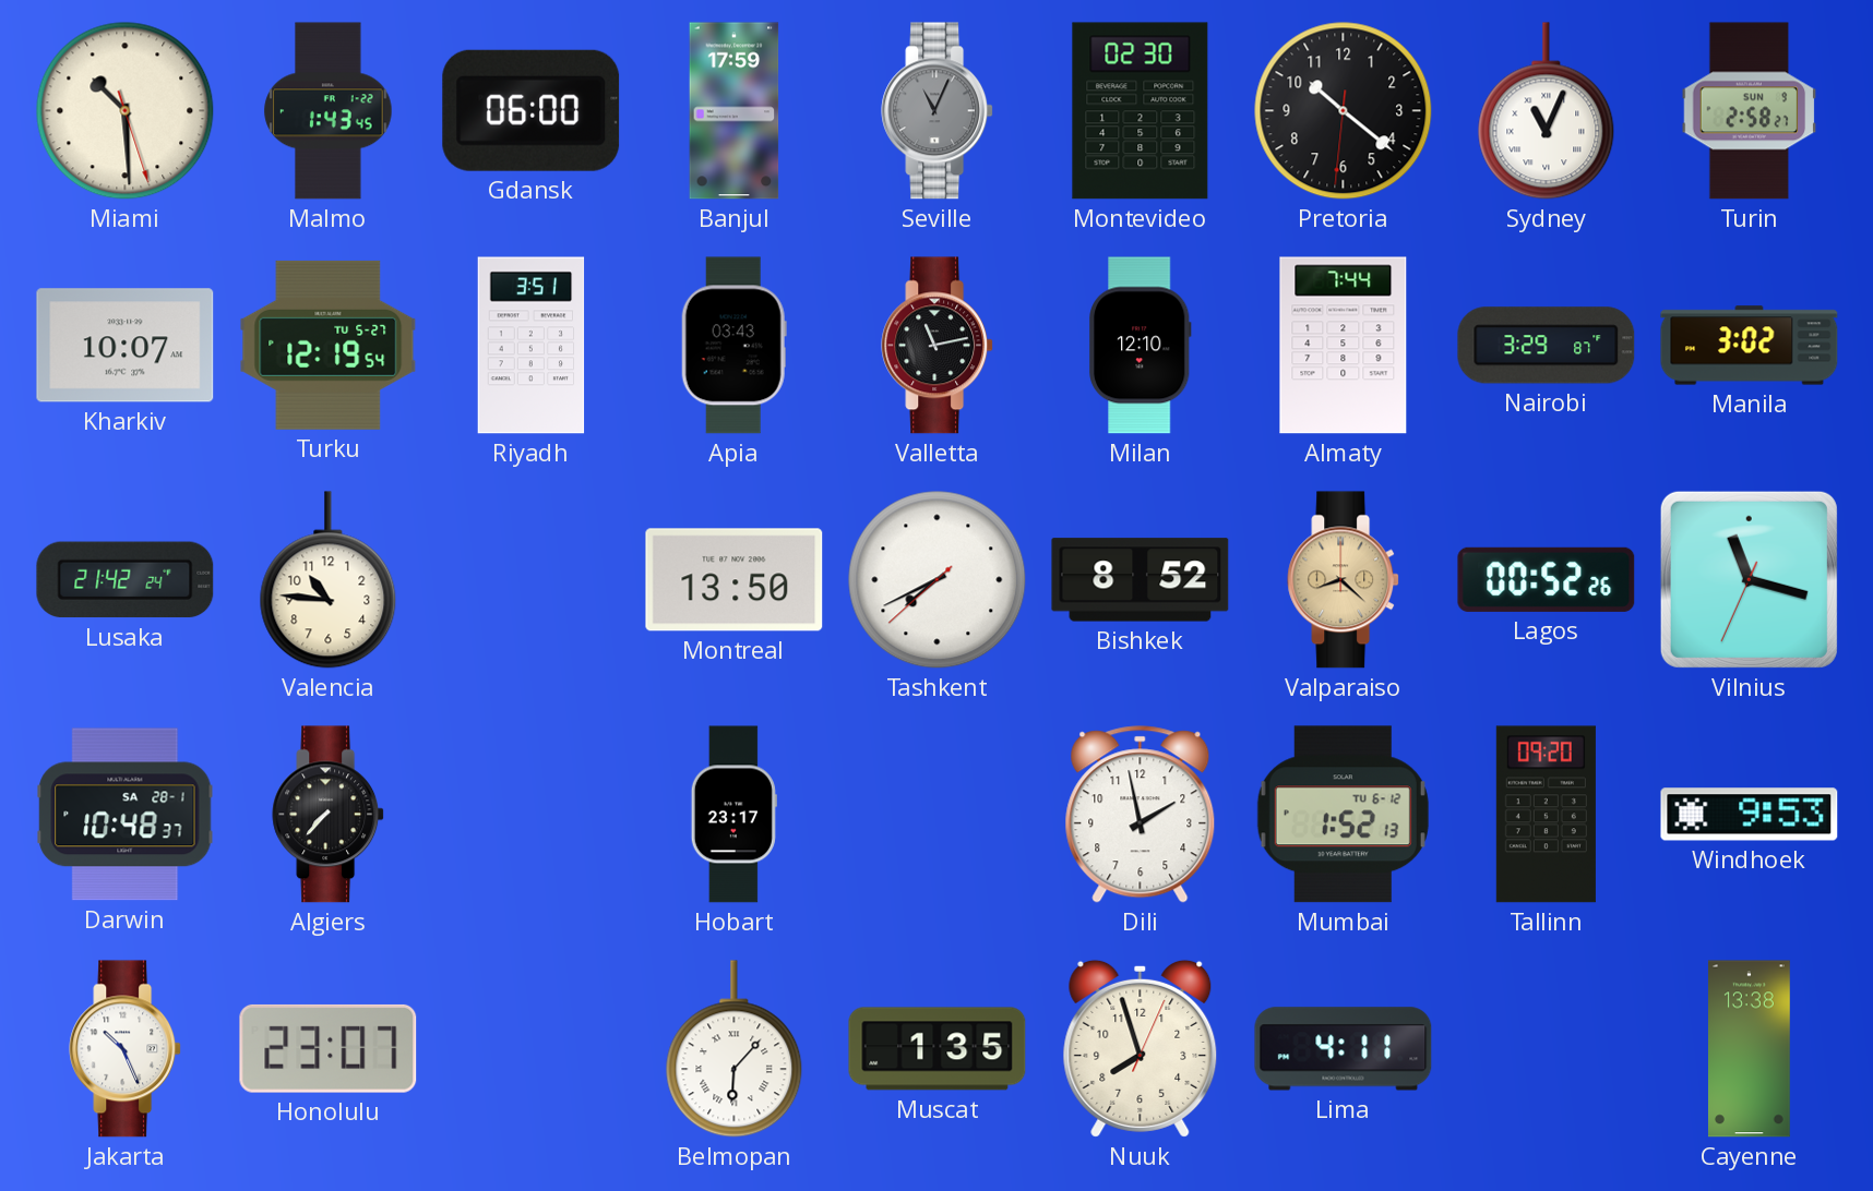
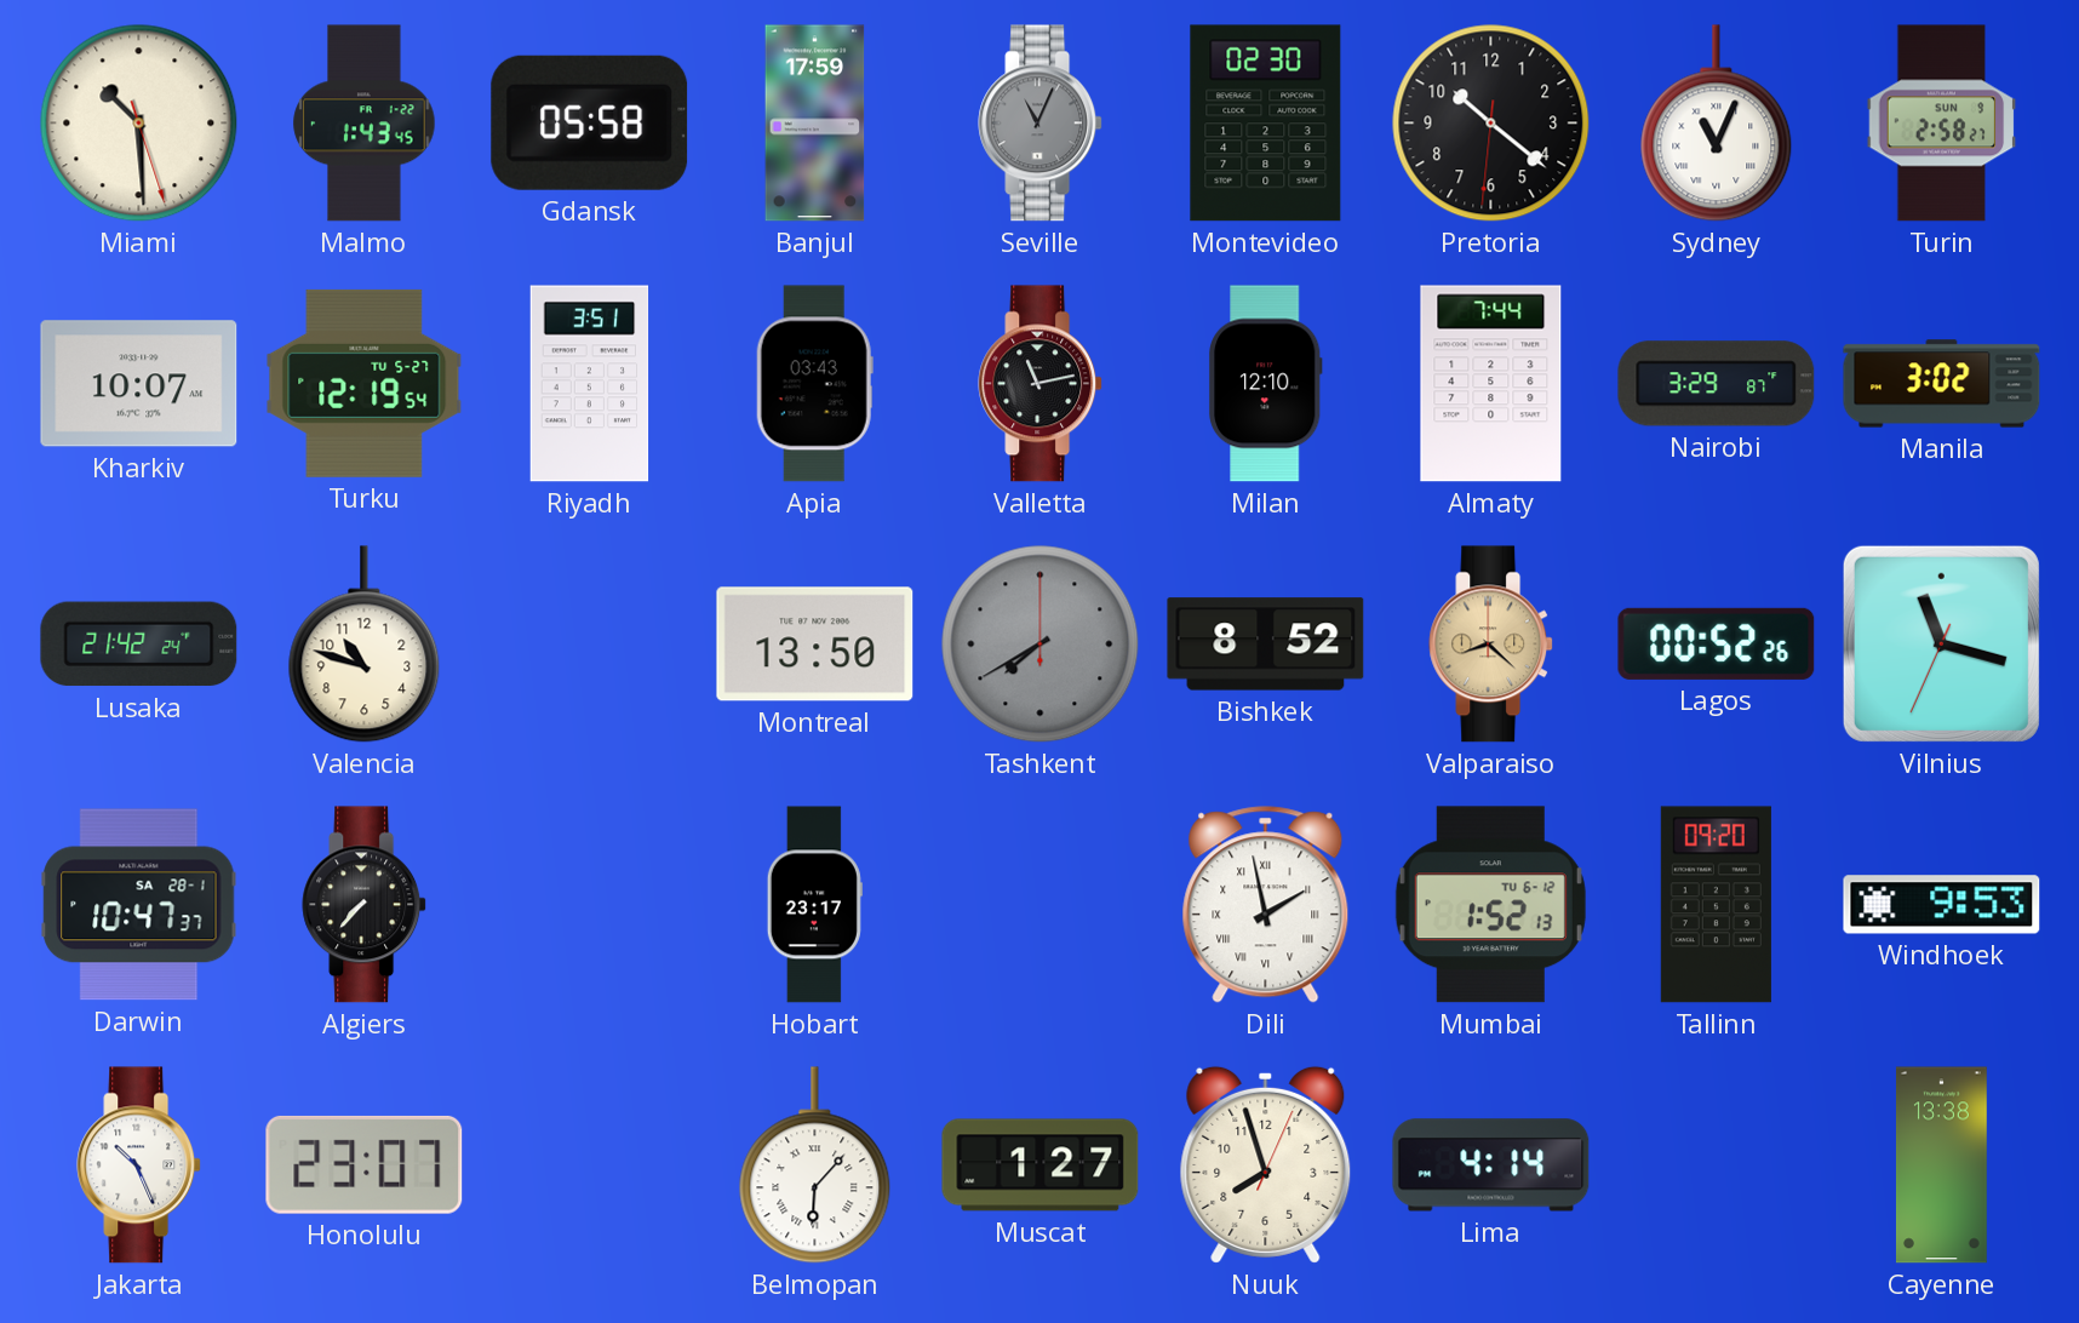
Gdansk: 06:00 -> 05:58
Valencia: 10:46 -> 10:48
Tashkent: 7:40:38 -> 7:40:00
Tashkent dial: white -> grey
Darwin: 10:48 -> 10:47
Dili numerals: Arabic -> Roman
Muscat: 1:35 -> 1:27
Lima: 4:11 -> 4:14
